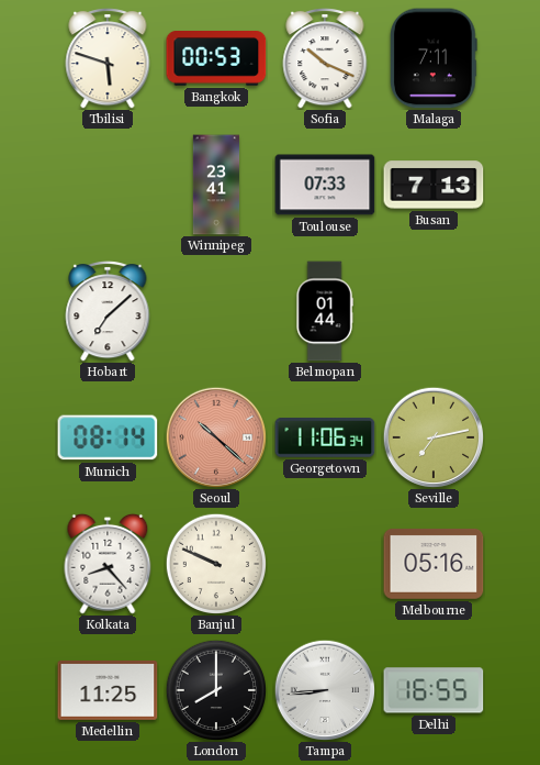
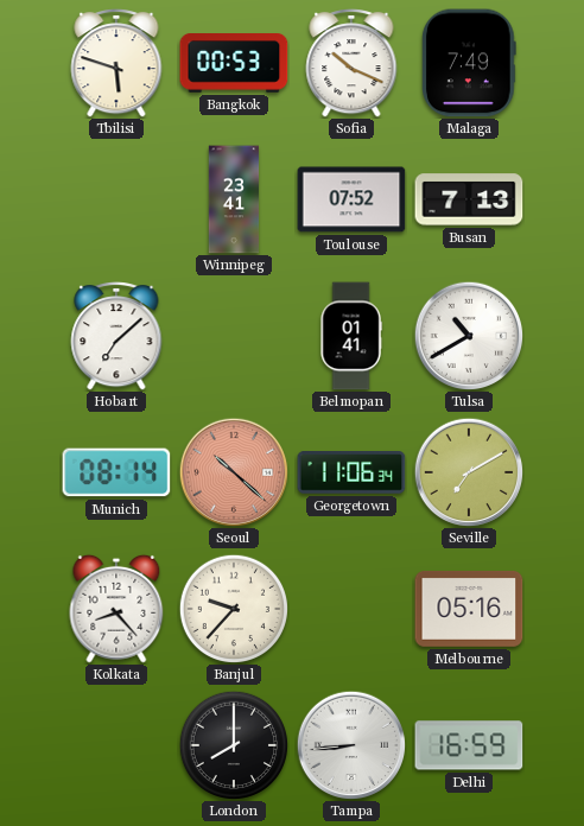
Malaga: 7:11 -> 7:49
Toulouse: 07:33 -> 07:52
Belmopan: 01:44 -> 01:41
Tulsa: none -> 10:40
Seville: 7:13 -> 7:10
Banjul: 9:49 -> 9:37
Medellin: 11:25 -> none
Delhi: 16:55 -> 16:59
